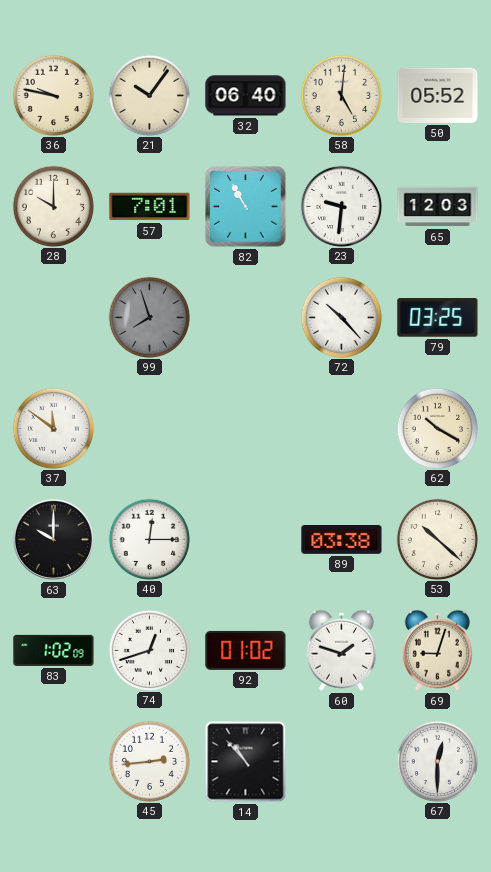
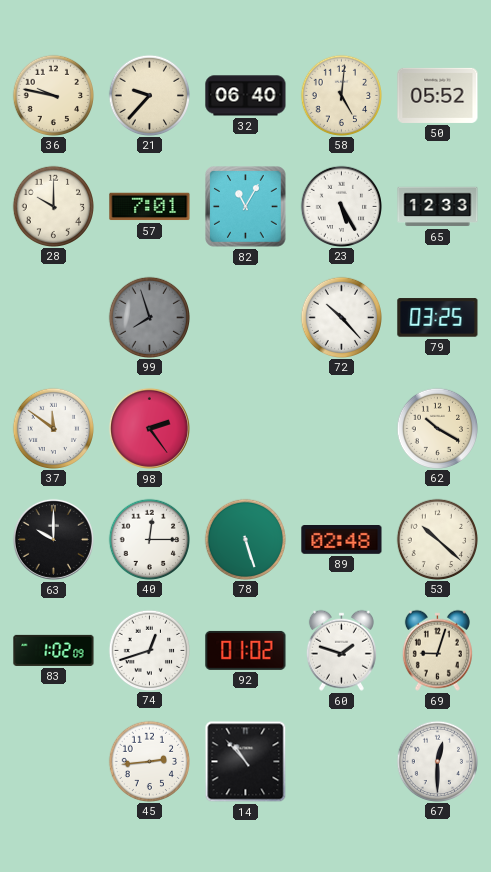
21: 10:06 -> 9:37
82: 10:55 -> 11:05
23: 9:31 -> 5:25
65: 12:03 -> 12:33
98: none -> 2:24
78: none -> 5:27
89: 03:38 -> 02:48
